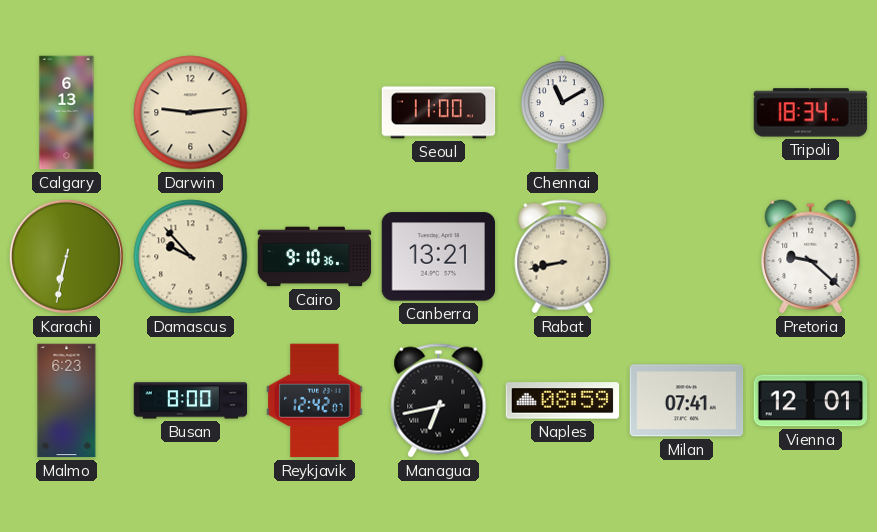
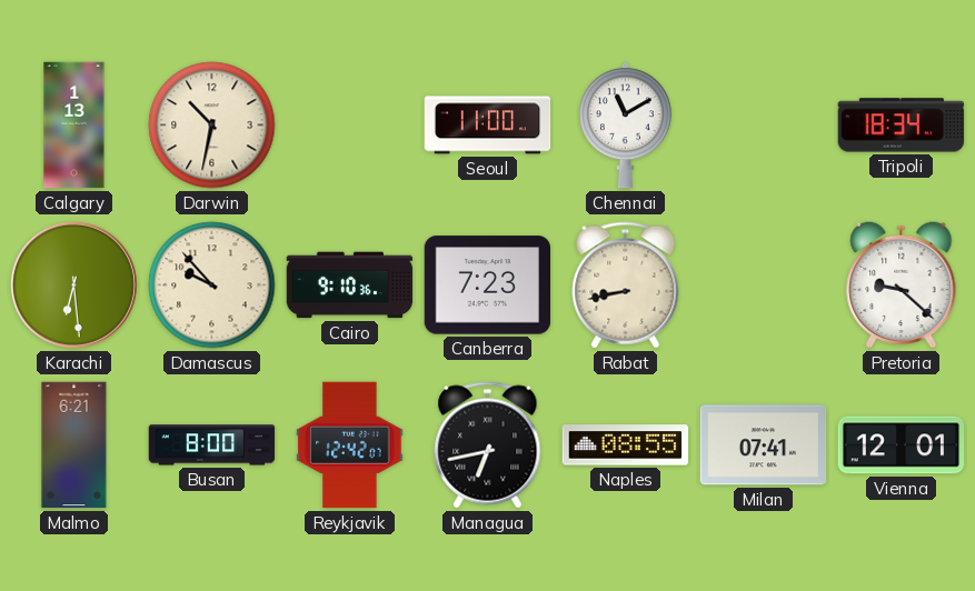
Calgary: 6:13 -> 1:13
Darwin: 9:14 -> 10:32
Karachi: 6:32 -> 6:29
Canberra: 13:21 -> 7:23
Malmo: 6:23 -> 6:21
Naples: 08:59 -> 08:55
